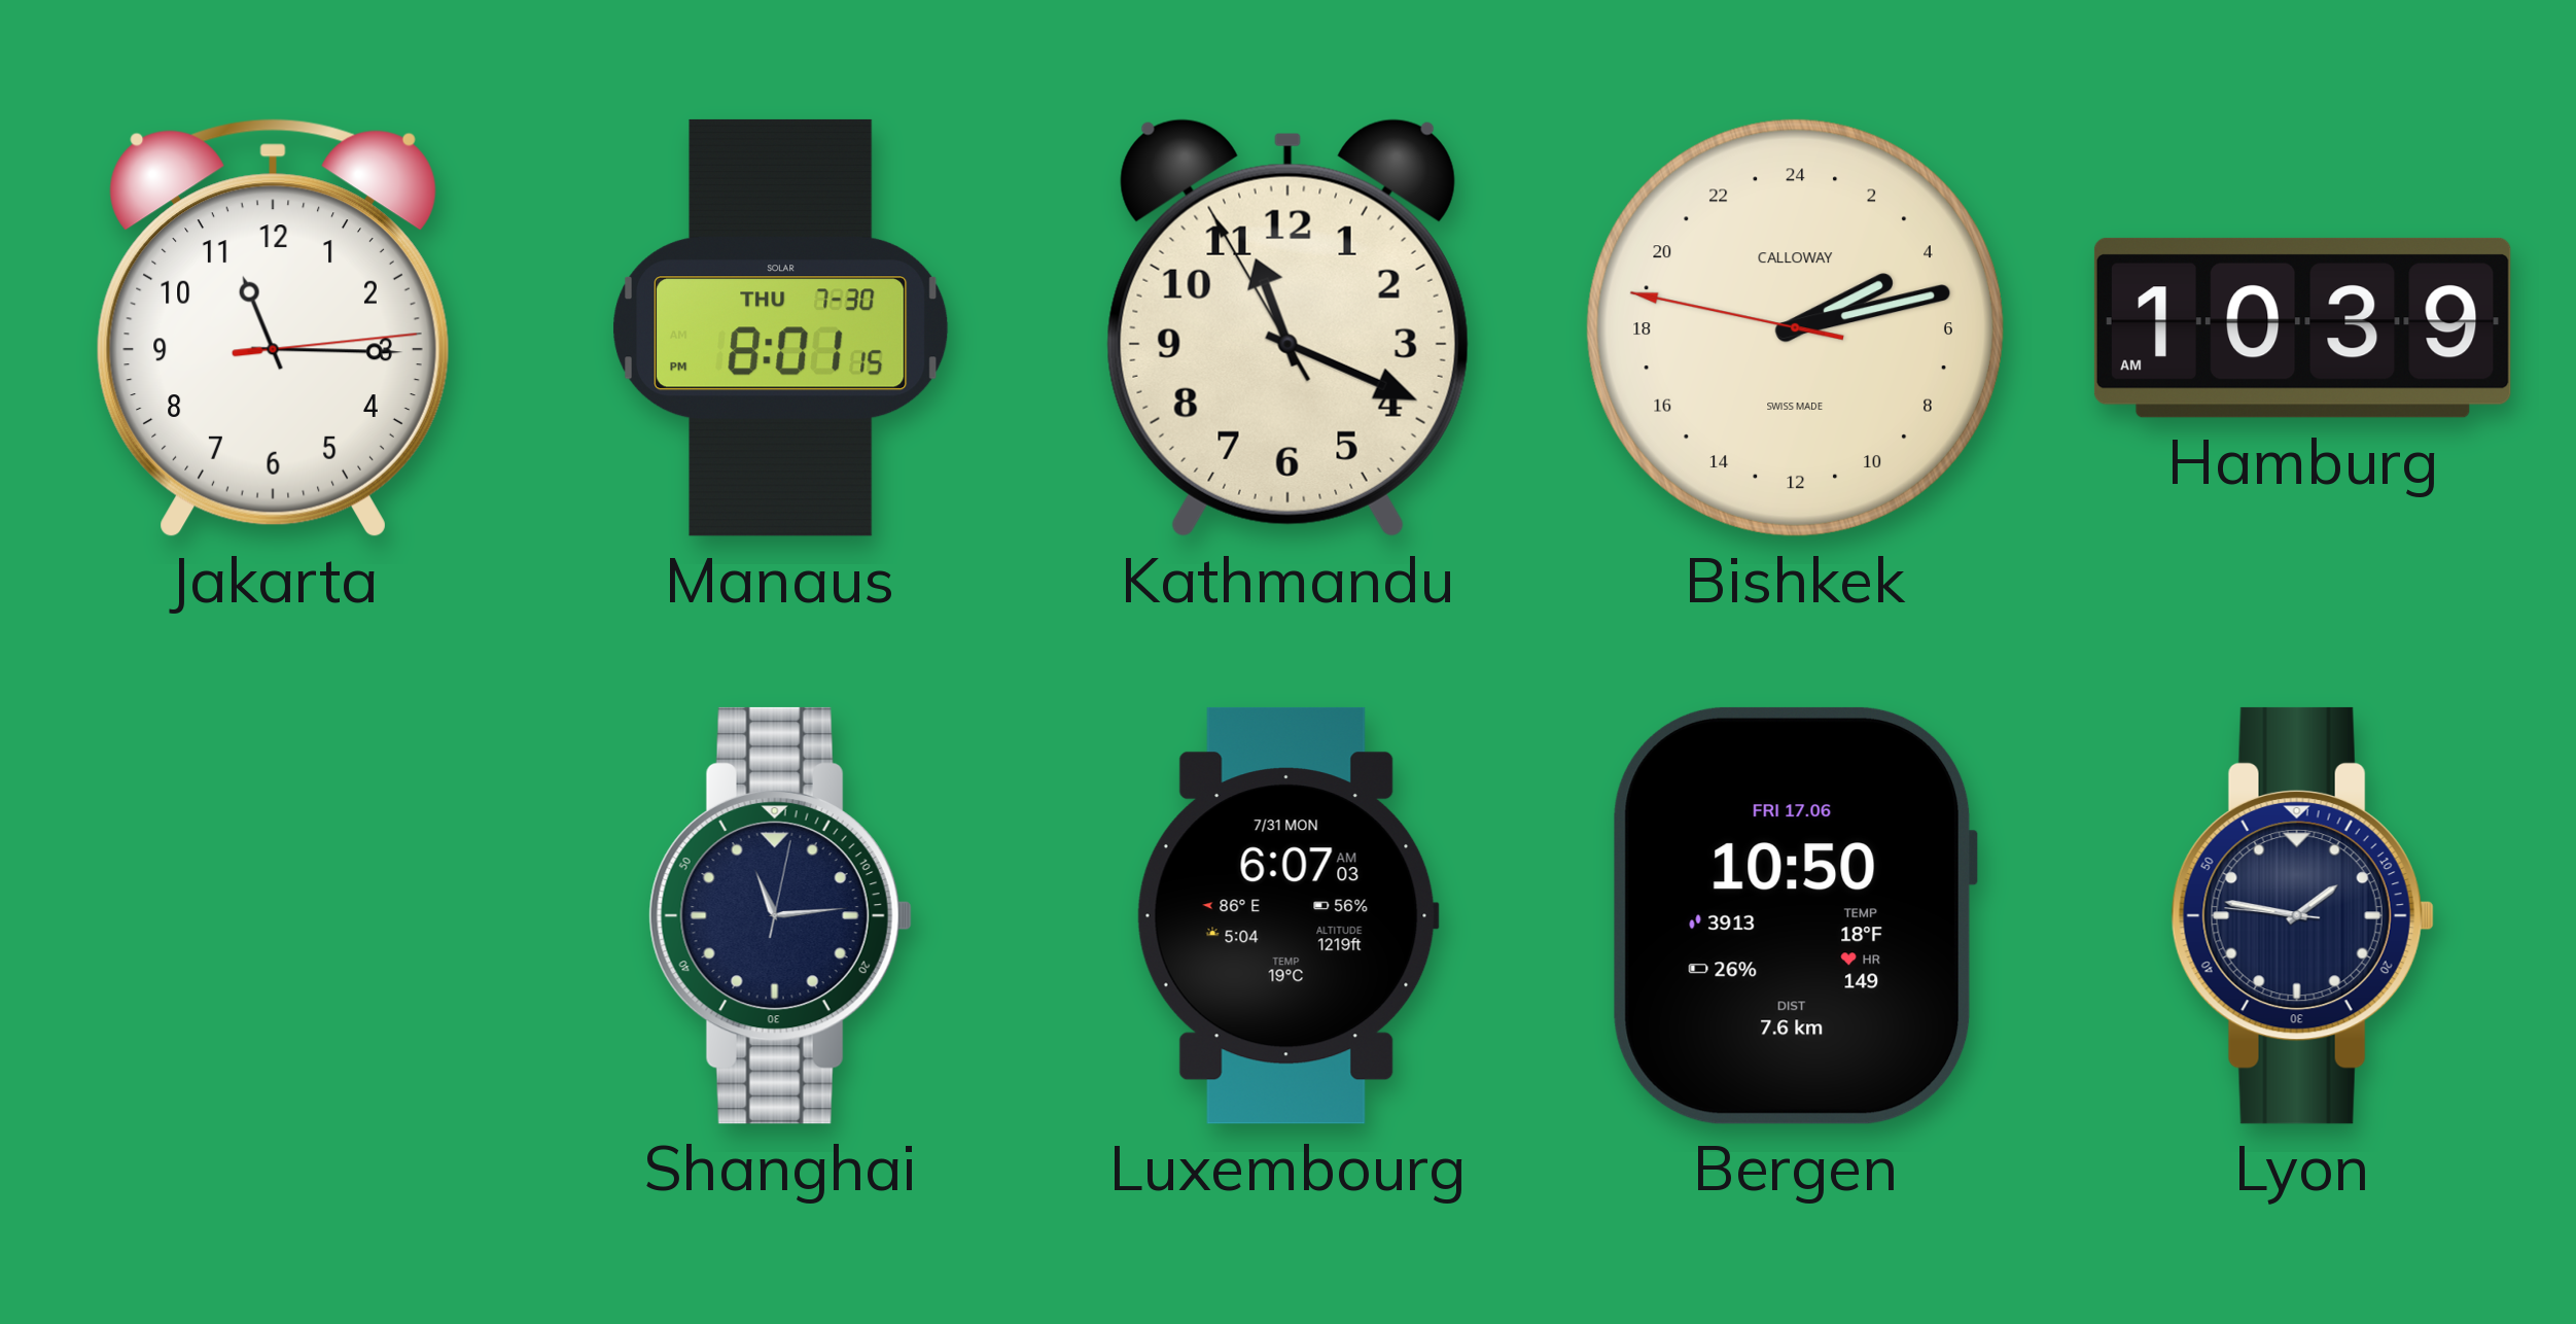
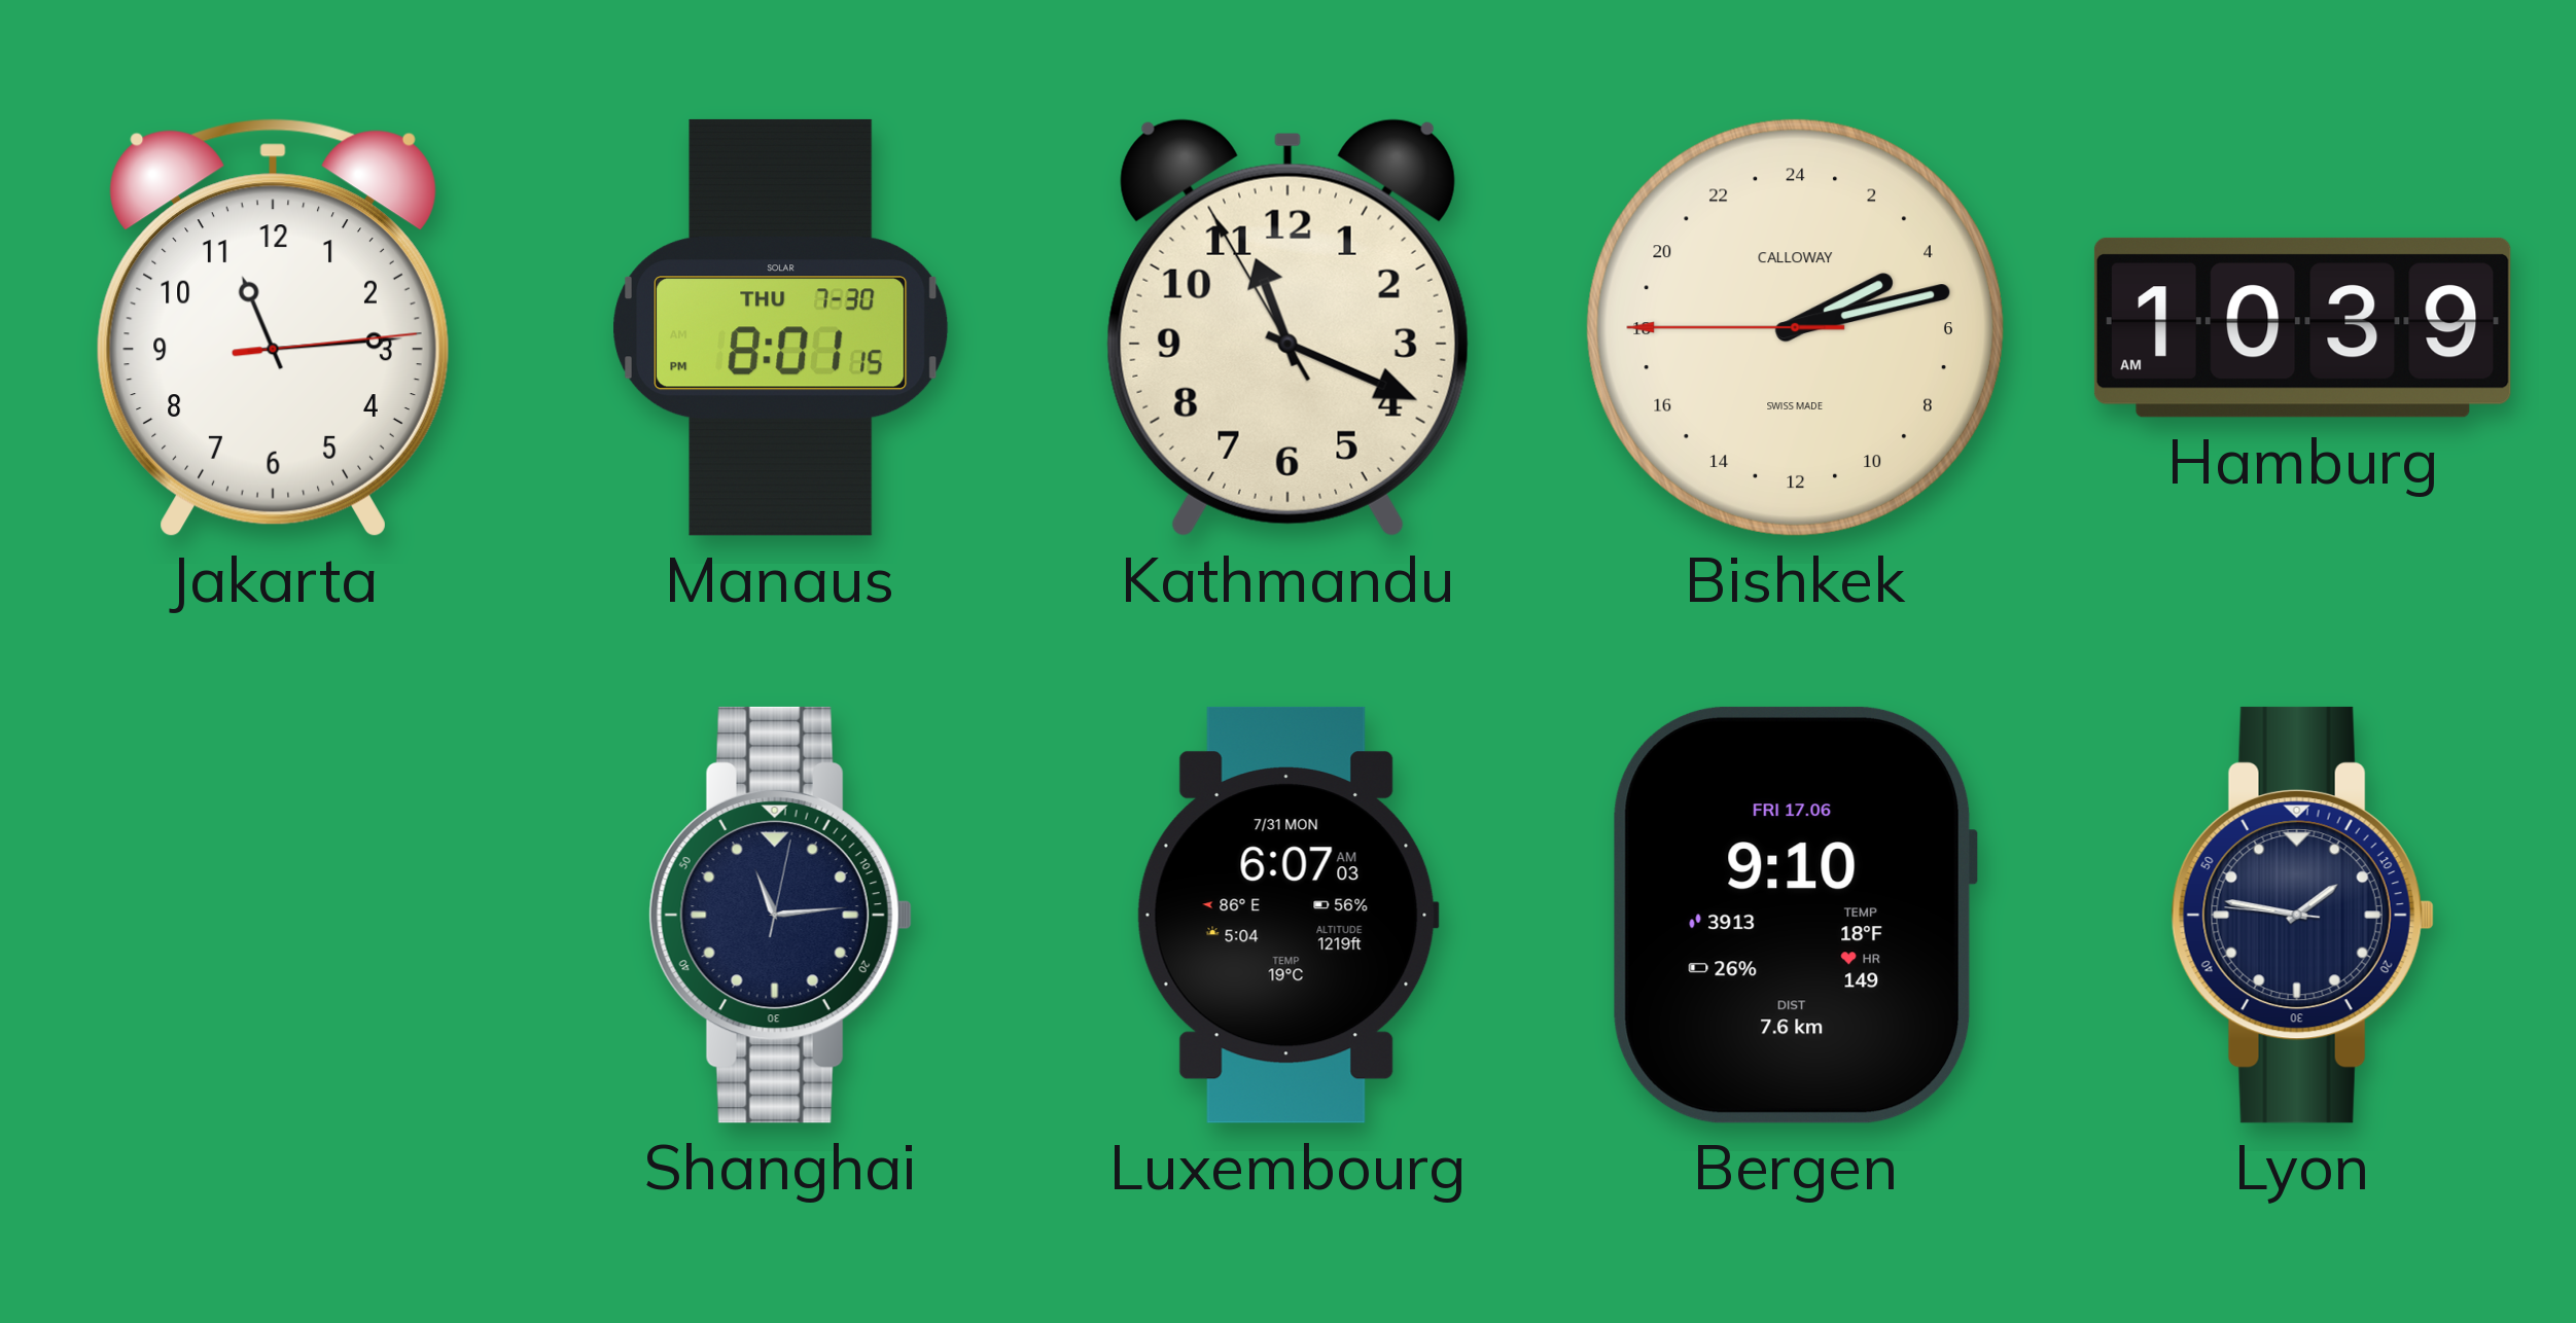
Jakarta: 11:15 -> 11:14
Bishkek: 4:12:47 -> 4:12:45
Bergen: 10:50 -> 9:10
